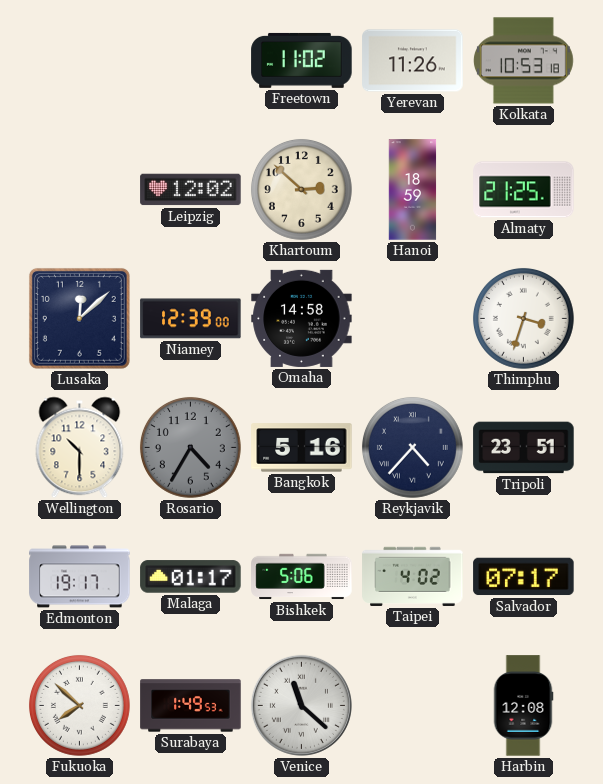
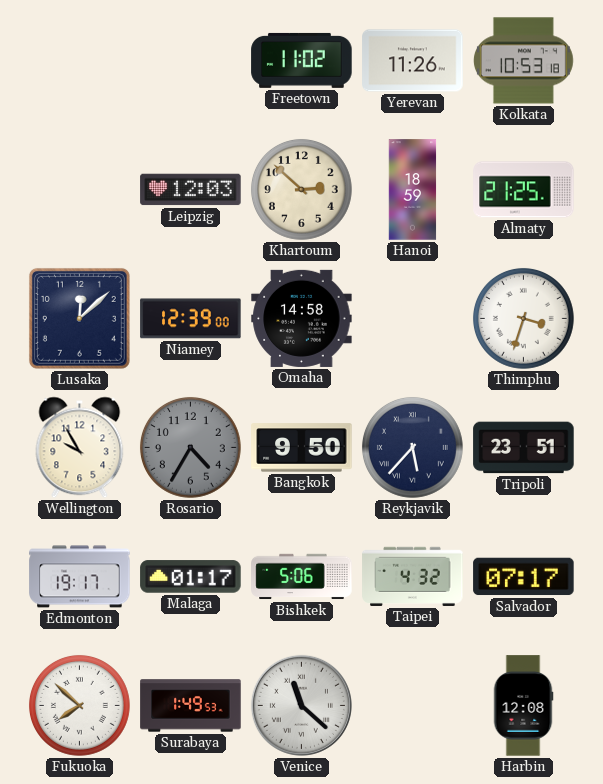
Leipzig: 12:02 -> 12:03
Wellington: 10:30 -> 9:55
Bangkok: 5:16 -> 9:50
Reykjavik: 4:37 -> 5:37
Taipei: 4:02 -> 4:32
